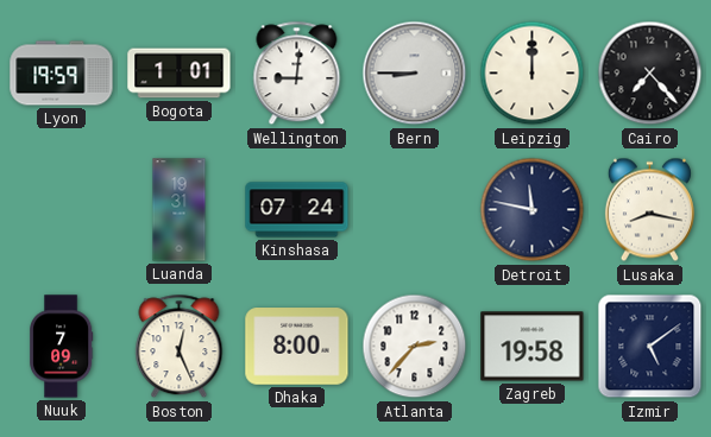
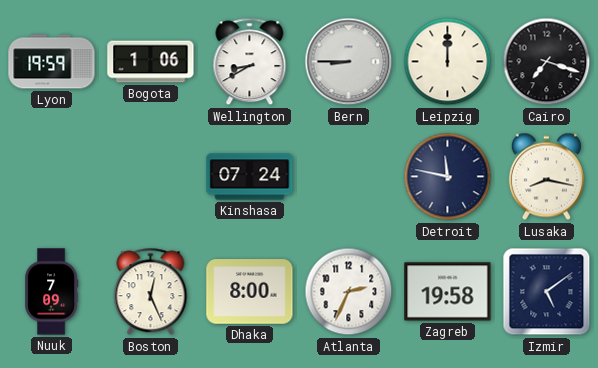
Bogota: 1:01 -> 1:06
Wellington: 9:01 -> 8:40
Cairo: 7:23 -> 7:18
Luanda: 19:31 -> none
Atlanta: 2:37 -> 2:34
